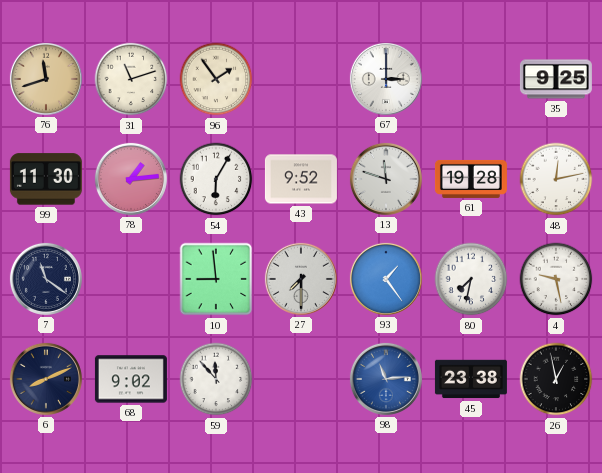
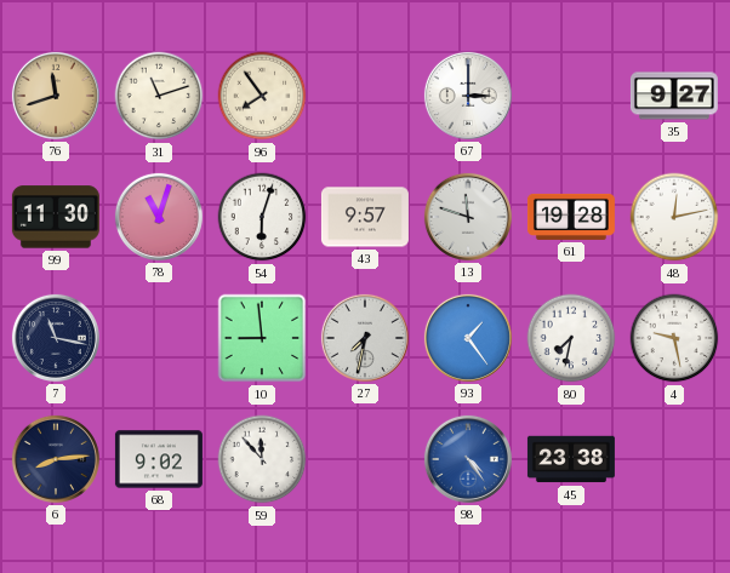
96: 1:54 -> 7:54
35: 9:25 -> 9:27
78: 1:14 -> 11:03
54: 6:05 -> 6:03
43: 9:52 -> 9:57
7: 11:21 -> 11:17
27: 7:30 -> 7:32
6: 8:11 -> 8:14
98: 11:14 -> 4:24
26: 12:58 -> none
